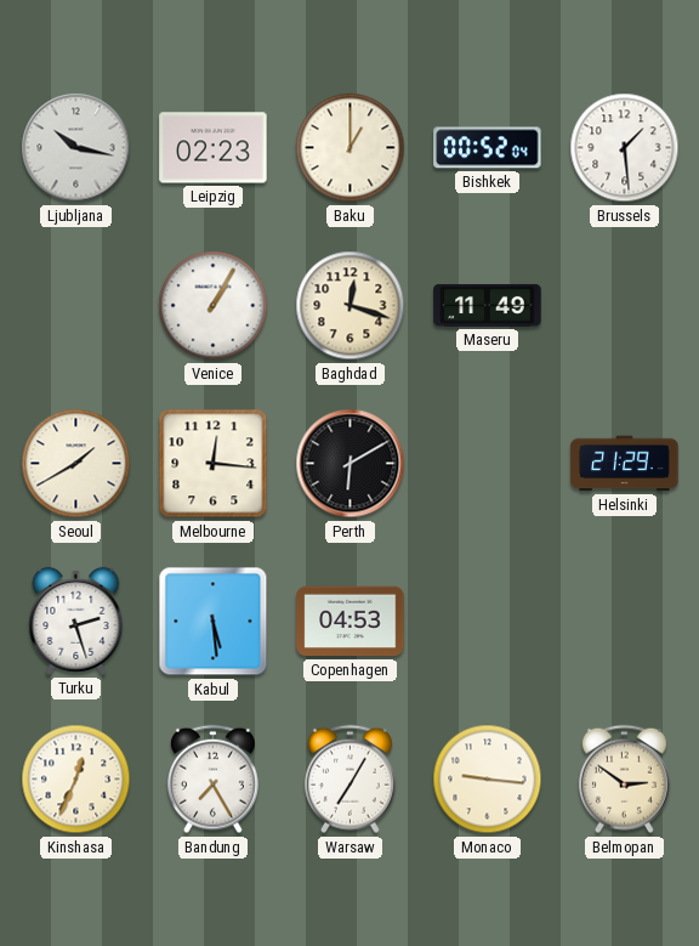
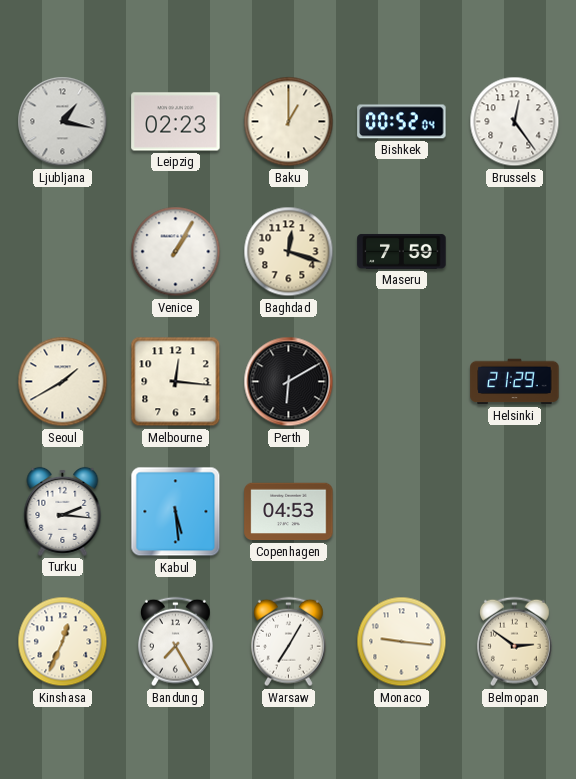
Ljubljana: 10:17 -> 1:17
Brussels: 1:29 -> 12:24
Maseru: 11:49 -> 7:59
Turku: 2:27 -> 2:16
